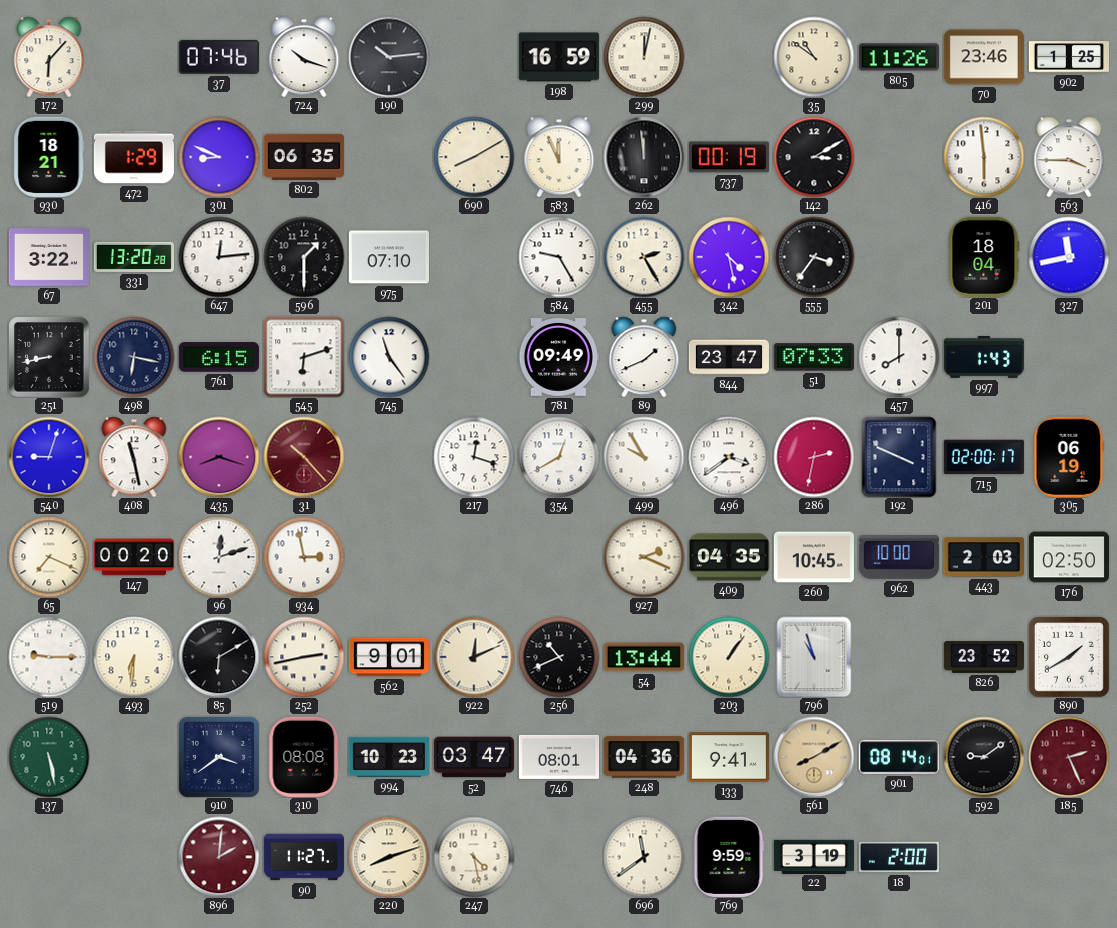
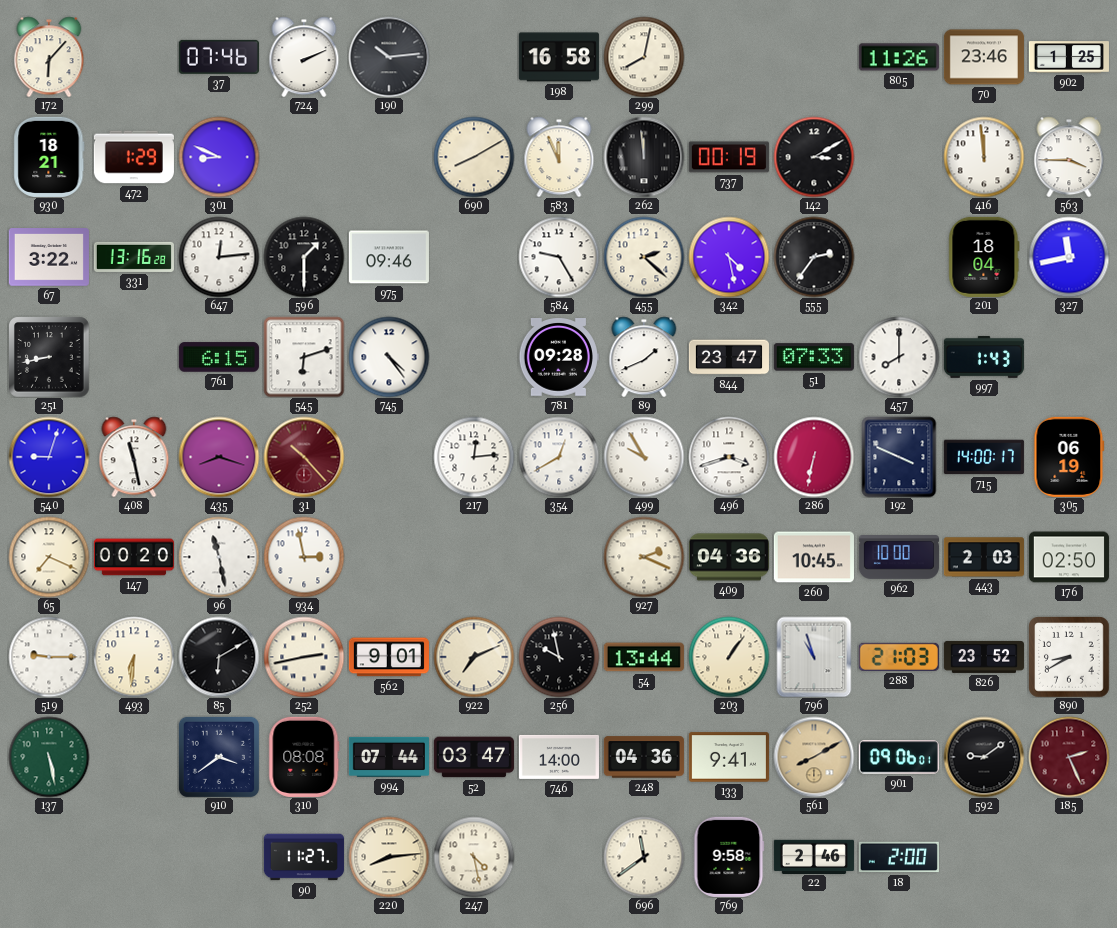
724: 10:18 -> 2:11
198: 16:59 -> 16:58
299: 12:02 -> 8:02
35: 10:51 -> none
802: 06:35 -> none
416: 5:59 -> 11:59
331: 13:20 -> 13:16
975: 07:10 -> 09:46
455: 2:25 -> 2:22
555: 3:36 -> 2:36
498: 6:17 -> none
745: 11:24 -> 4:24
781: 09:49 -> 09:28
217: 12:18 -> 12:14
496: 3:39 -> 3:42
286: 2:32 -> 6:32
715: 02:00 -> 14:00
96: 12:12 -> 11:28
409: 04:35 -> 04:36
922: 12:11 -> 7:11
256: 10:41 -> 9:58
288: none -> 21:03
890: 1:40 -> 8:40
994: 10:23 -> 07:44
746: 08:01 -> 14:00
901: 08:14 -> 09:06
896: 2:01 -> none
220: 8:12 -> 8:14
769: 9:59 -> 9:58
22: 3:19 -> 2:46
